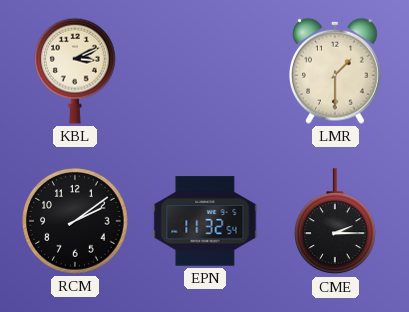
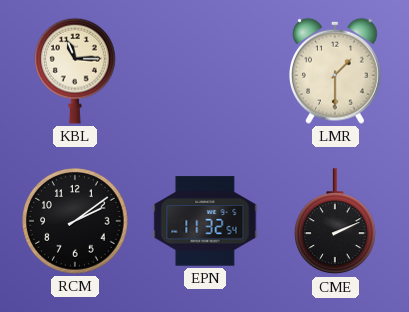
KBL: 3:11 -> 11:15
CME: 2:15 -> 2:11
